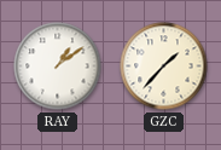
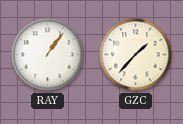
RAY: 1:09 -> 1:06
